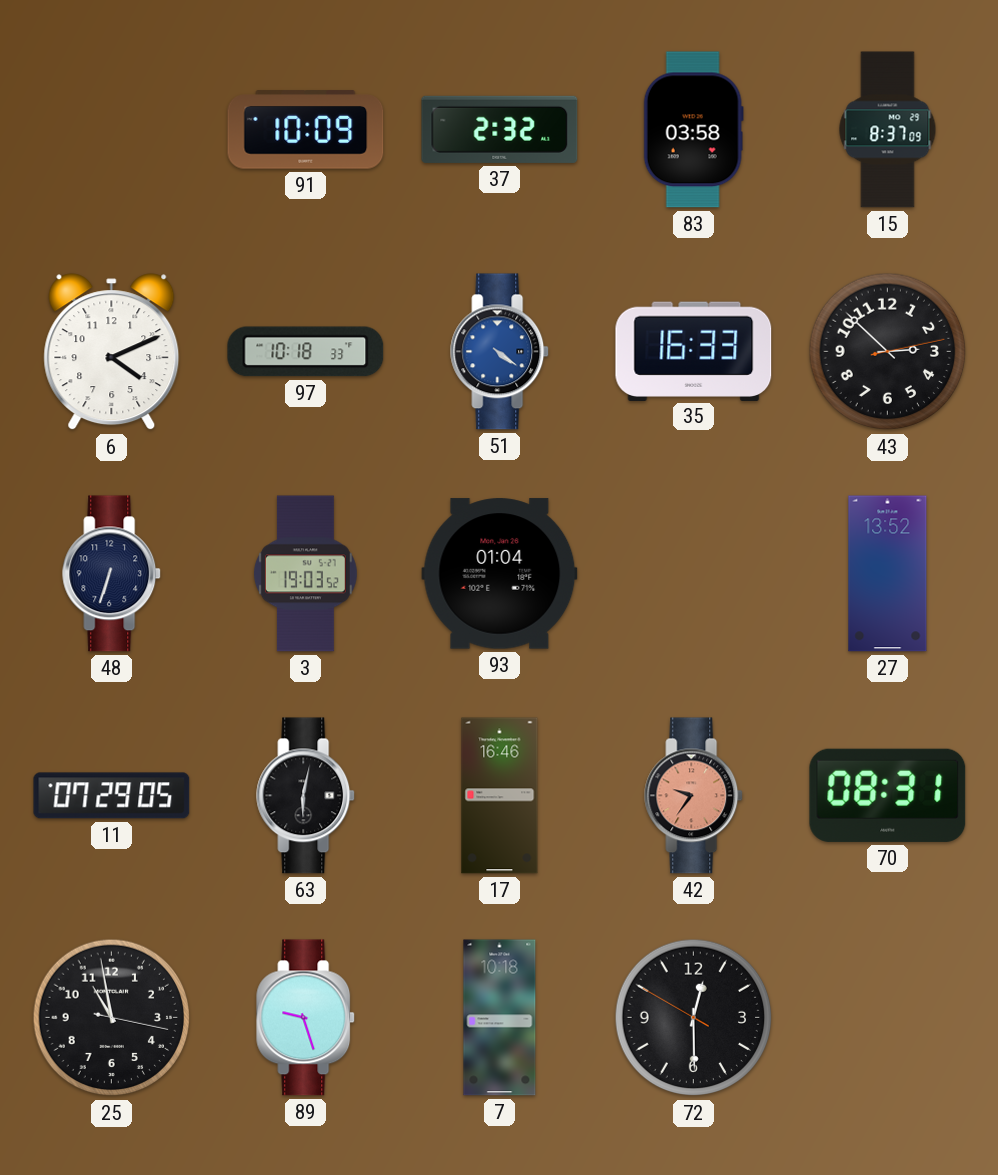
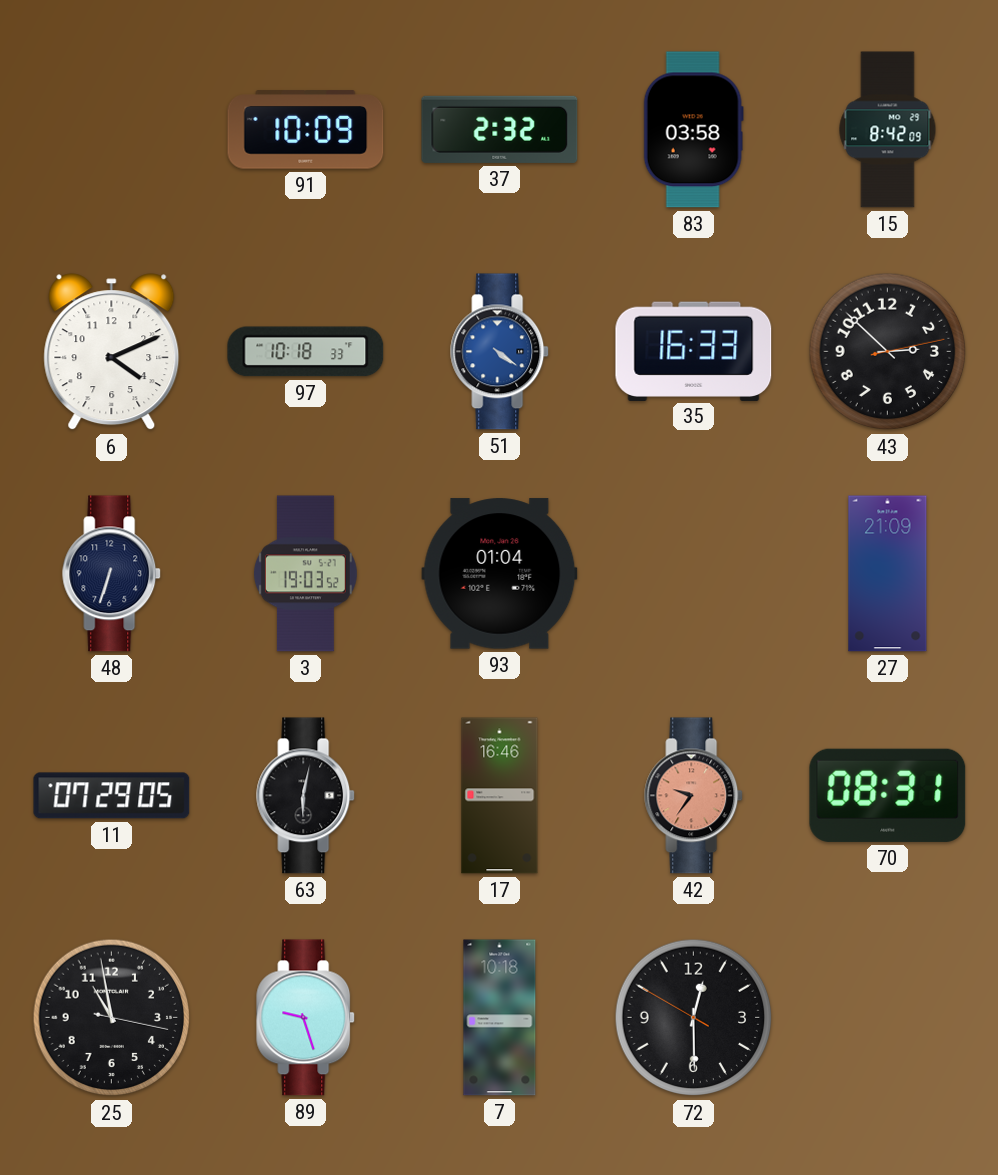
15: 8:37 -> 8:42
27: 13:52 -> 21:09
